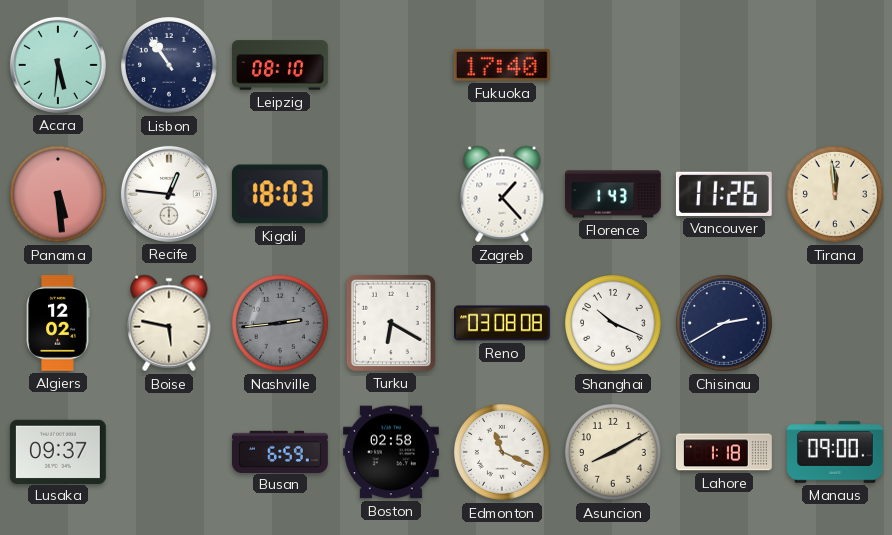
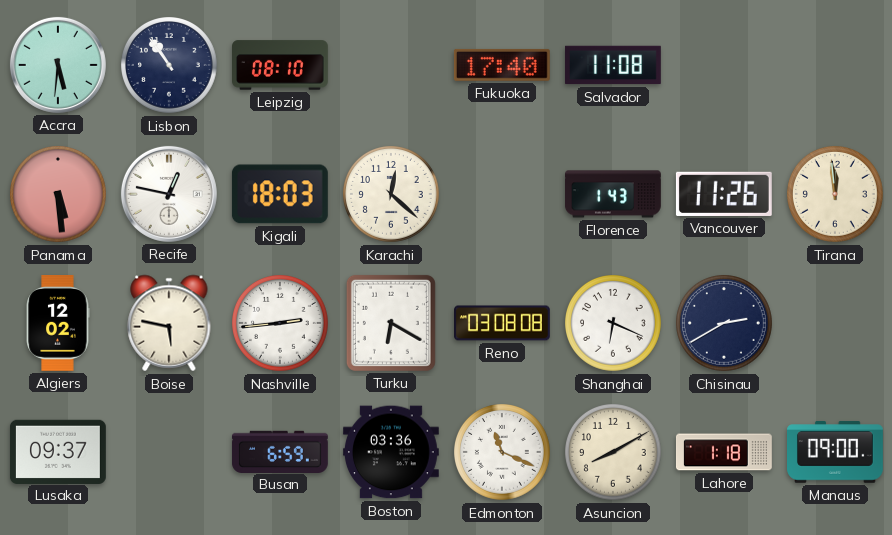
Salvador: none -> 11:08
Recife: 12:46 -> 12:47
Karachi: none -> 12:22
Zagreb: 1:23 -> none
Nashville dial: grey -> white
Shanghai: 10:19 -> 6:19
Boston: 02:58 -> 03:36
